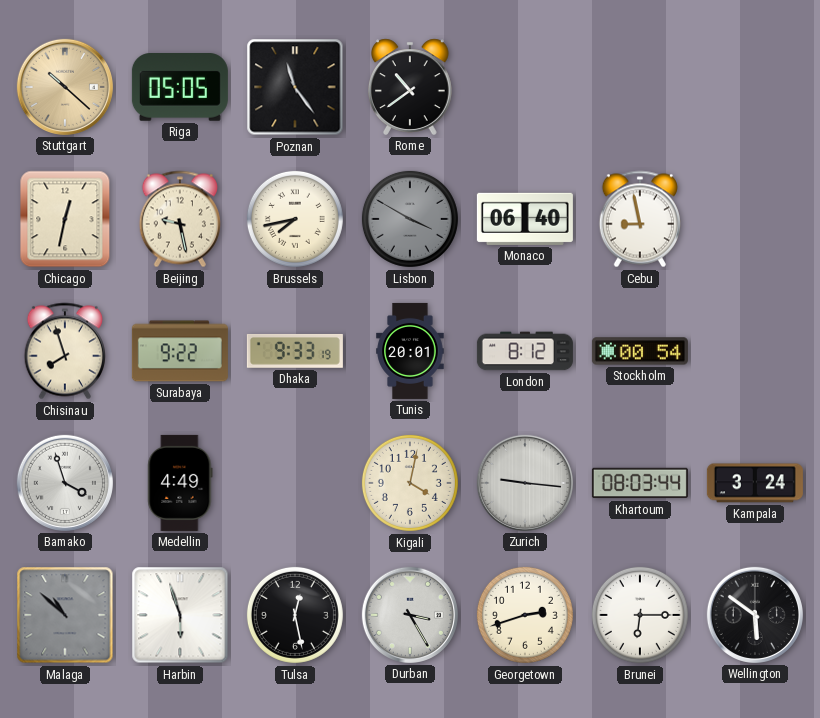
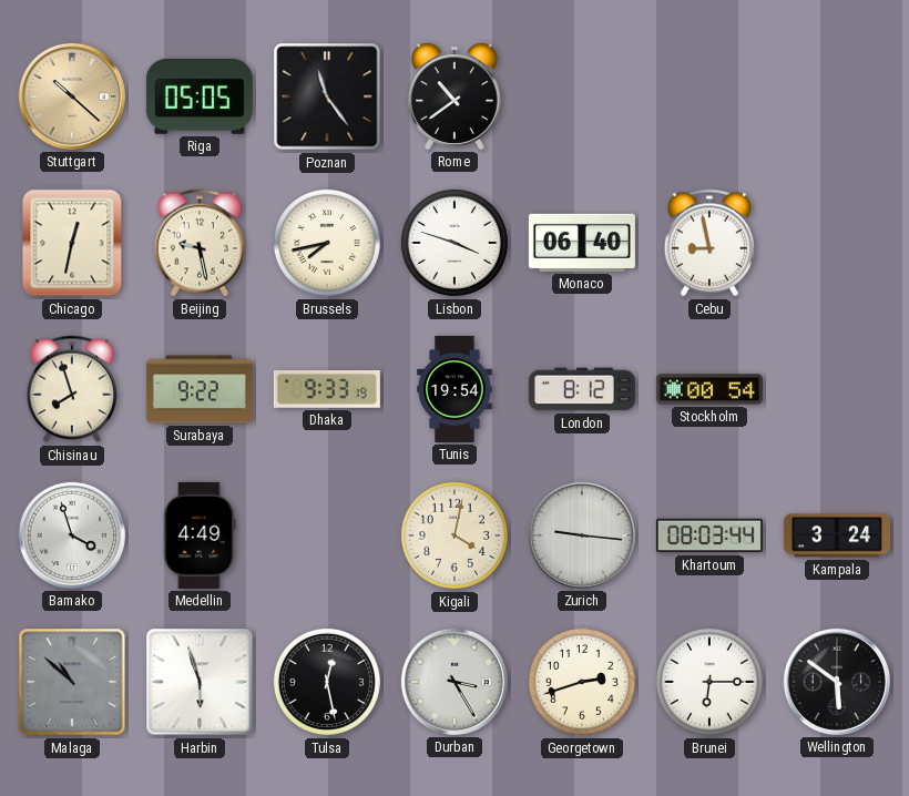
Lisbon: 3:50 -> 3:48
Lisbon dial: grey -> white
Tunis: 20:01 -> 19:54
